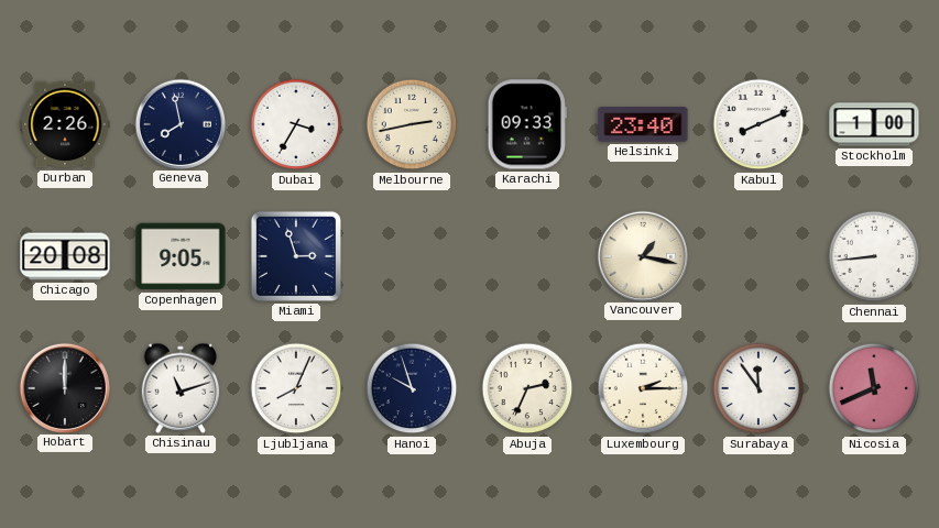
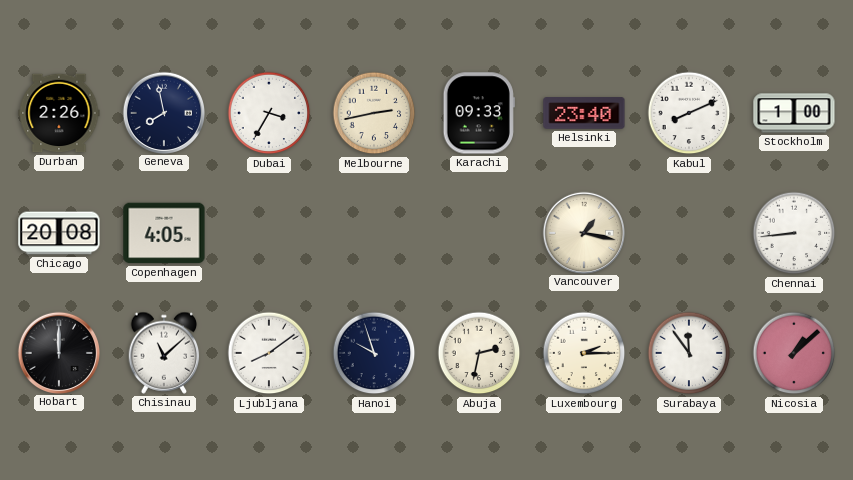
Copenhagen: 9:05 -> 4:05
Miami: 2:57 -> none
Chisinau: 11:12 -> 11:08
Ljubljana: 8:04 -> 8:09
Abuja: 2:34 -> 2:32
Nicosia: 11:41 -> 1:08
